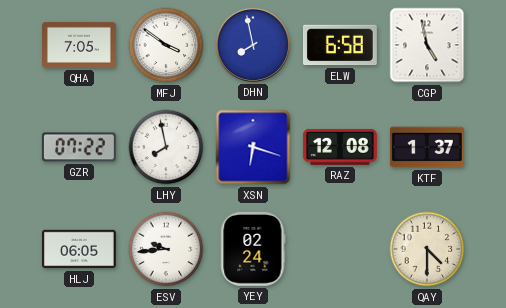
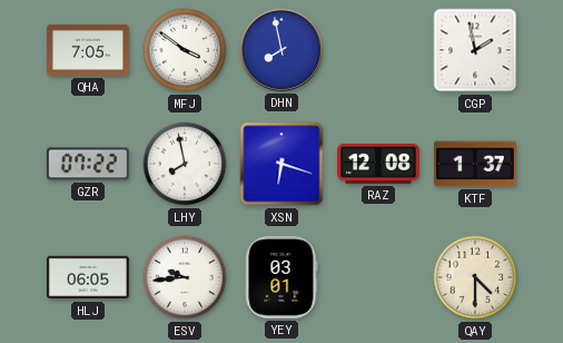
ELW: 6:58 -> none
CGP: 4:58 -> 1:58
YEY: 02:24 -> 03:01
